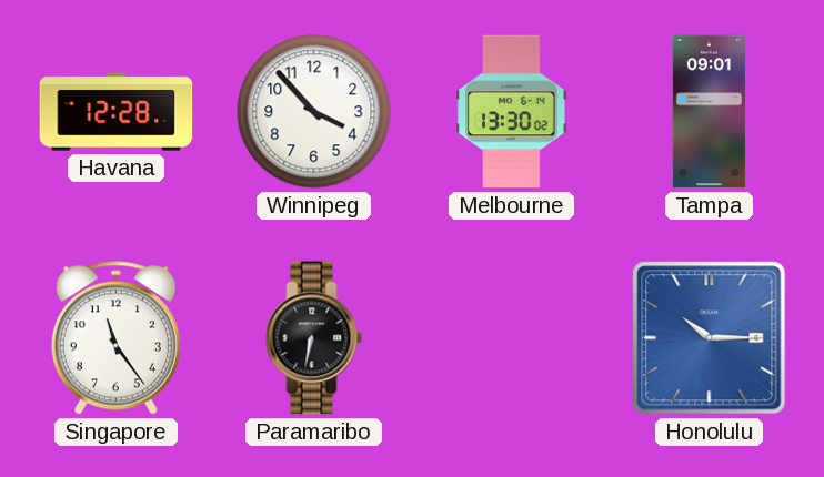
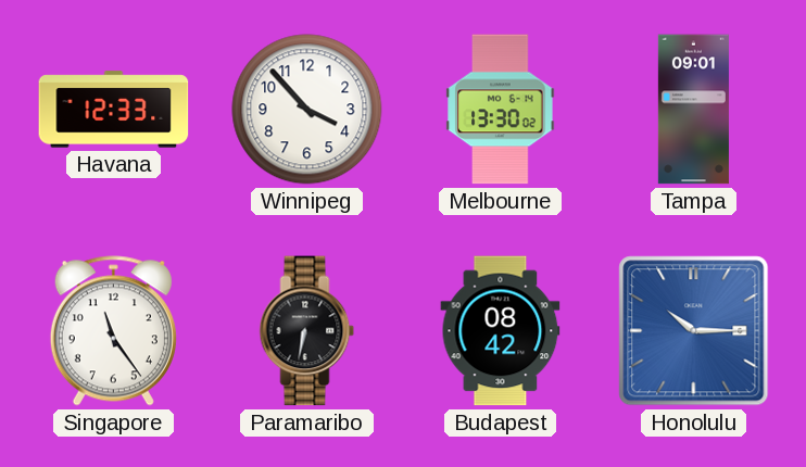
Havana: 12:28 -> 12:33
Budapest: none -> 08:42
